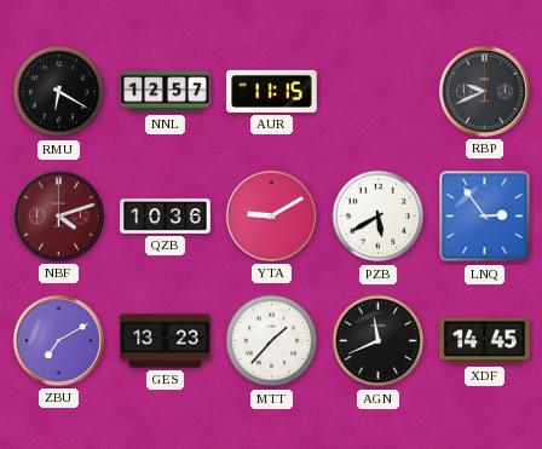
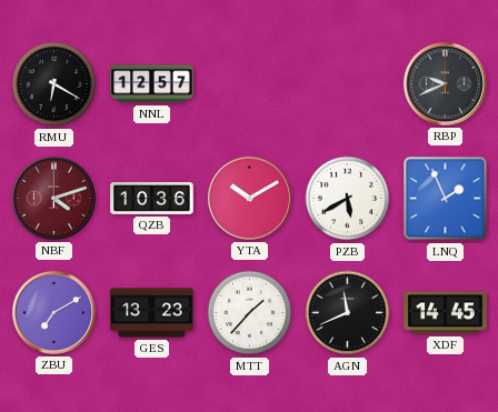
AUR: 11:15 -> none
YTA: 9:10 -> 10:10
LNQ: 2:54 -> 1:56
